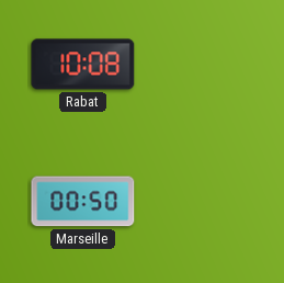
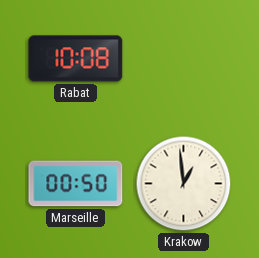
Krakow: none -> 12:59
